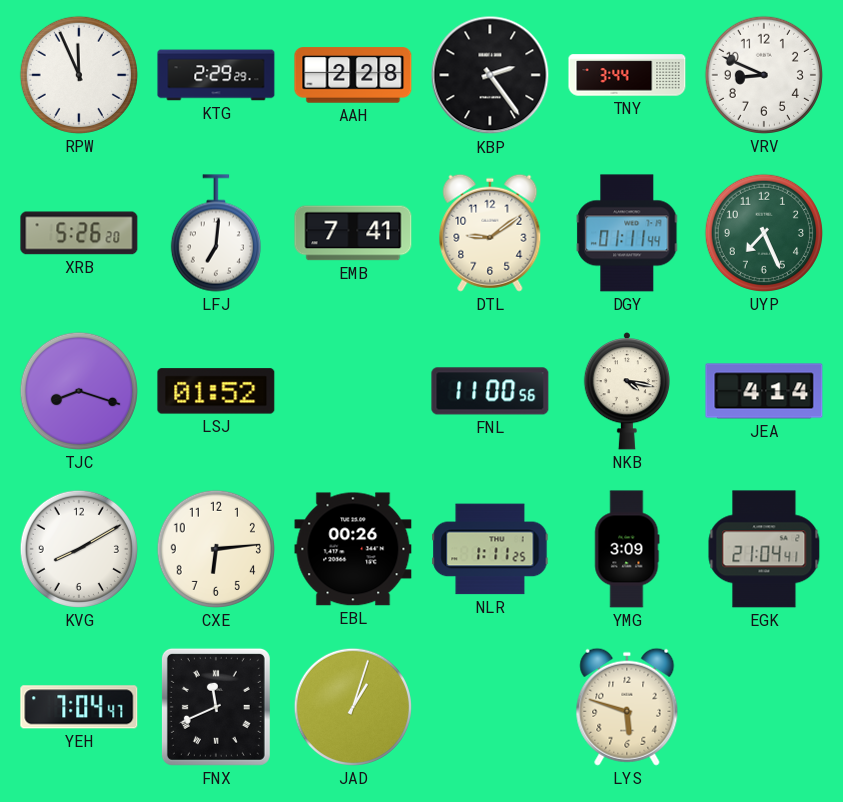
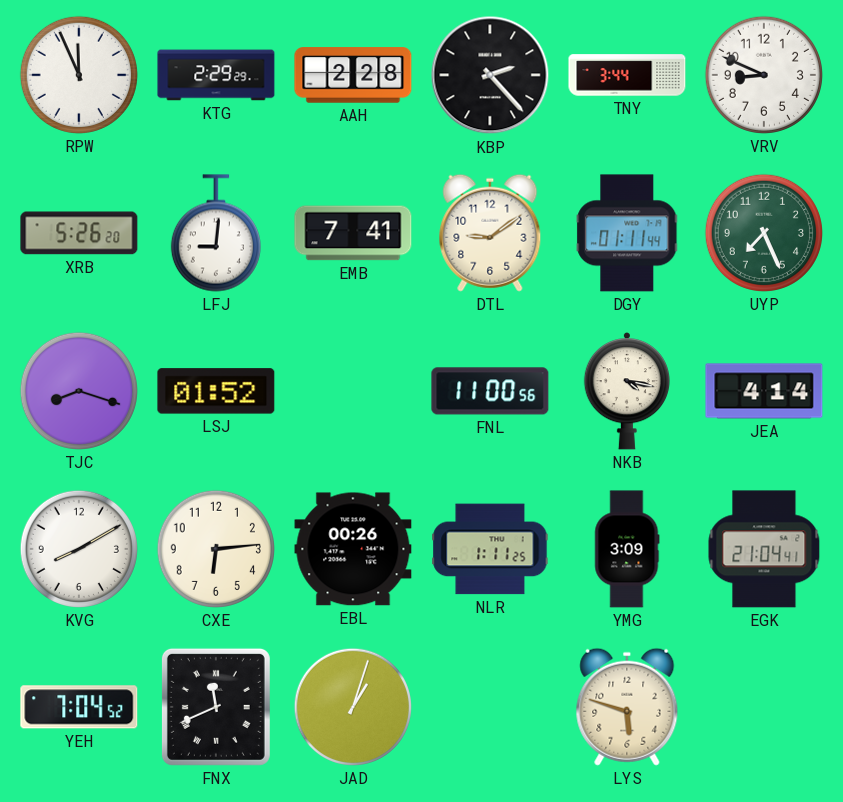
KBP: 2:24 -> 2:23
LFJ: 7:01 -> 9:01
YEH: 7:04:47 -> 7:04:52
